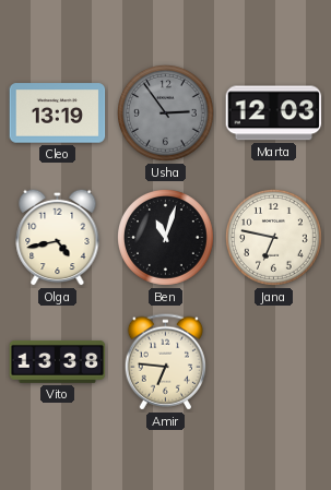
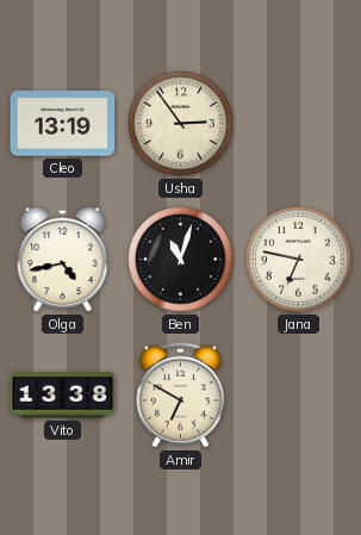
Usha dial: grey -> cream
Marta: 12:03 -> none
Amir: 6:46 -> 6:50
